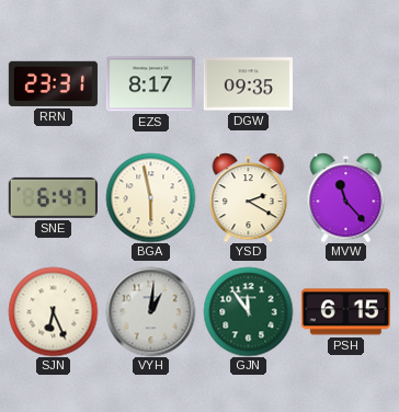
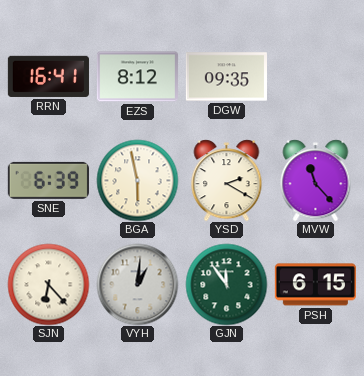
RRN: 23:31 -> 16:41
EZS: 8:17 -> 8:12
SNE: 6:47 -> 6:39
SJN: 6:26 -> 6:23
